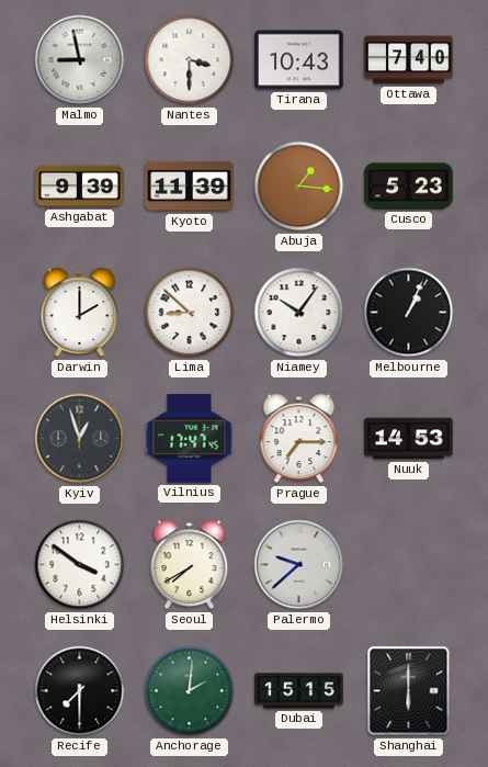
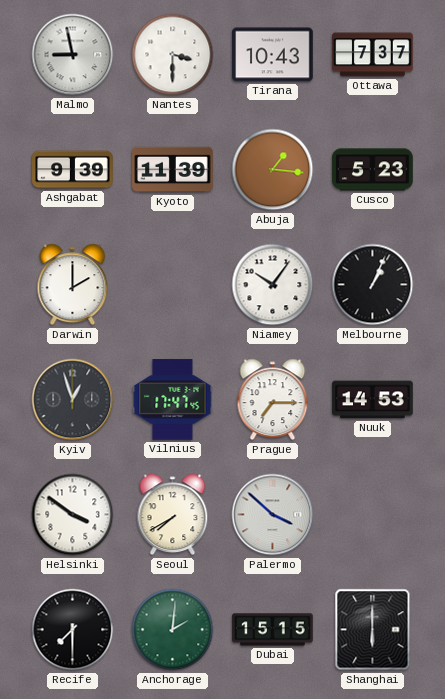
Ottawa: 7:40 -> 7:37
Lima: 8:52 -> none
Palermo: 9:38 -> 3:52
